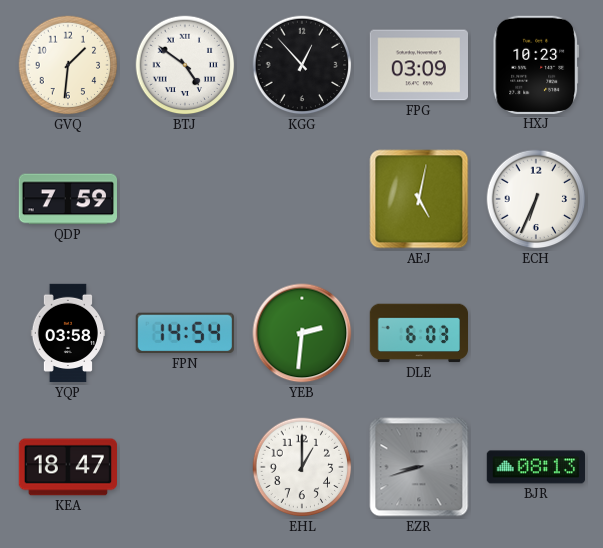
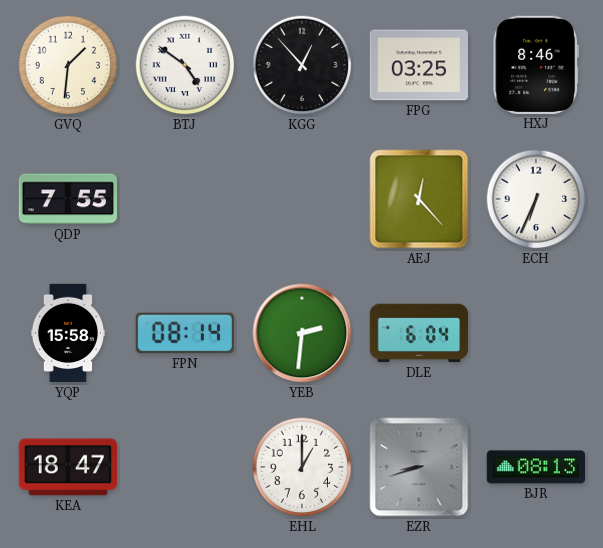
FPG: 03:09 -> 03:25
HXJ: 10:23 -> 8:46
QDP: 7:59 -> 7:55
AEJ: 5:02 -> 12:23
YQP: 03:58 -> 15:58
FPN: 14:54 -> 08:14
DLE: 6:03 -> 6:04
